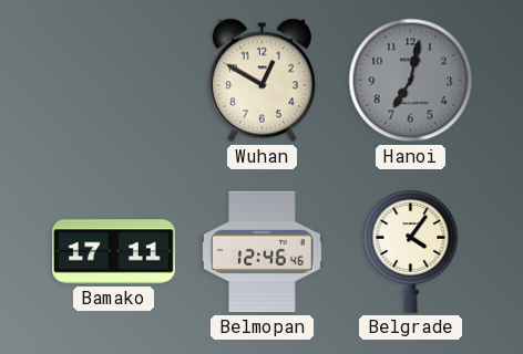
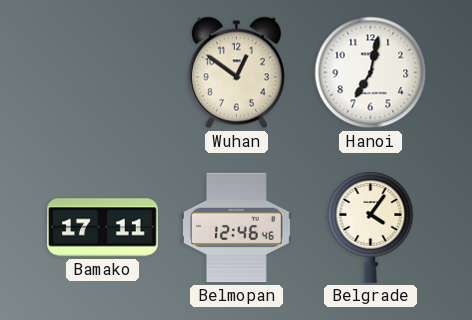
Wuhan: 12:50 -> 12:51
Hanoi dial: grey -> white
